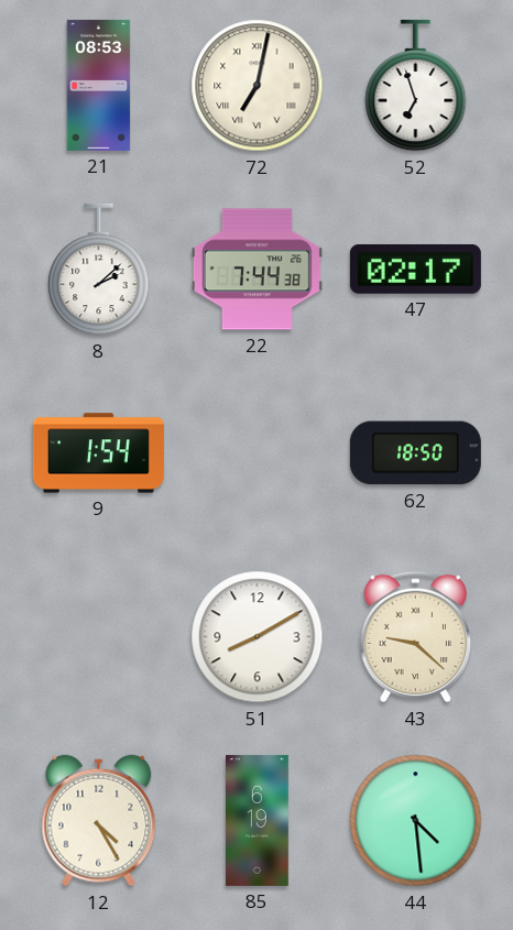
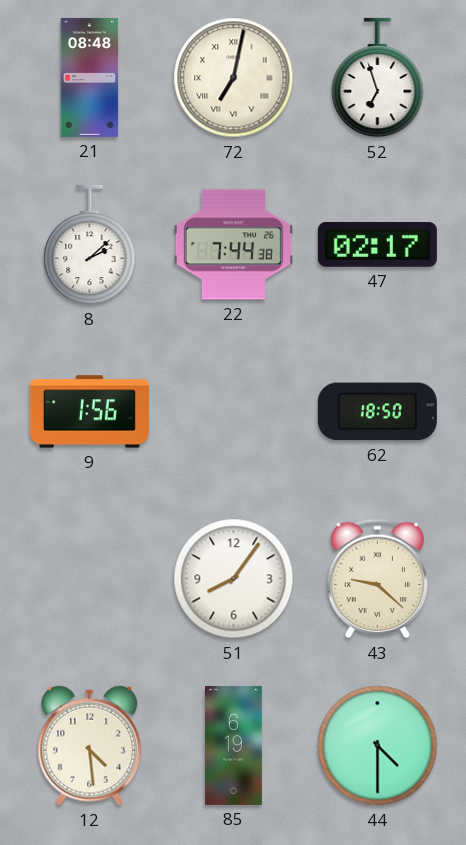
21: 08:53 -> 08:48
9: 1:54 -> 1:56
51: 8:10 -> 8:06
12: 4:25 -> 4:29
44: 4:29 -> 4:30
